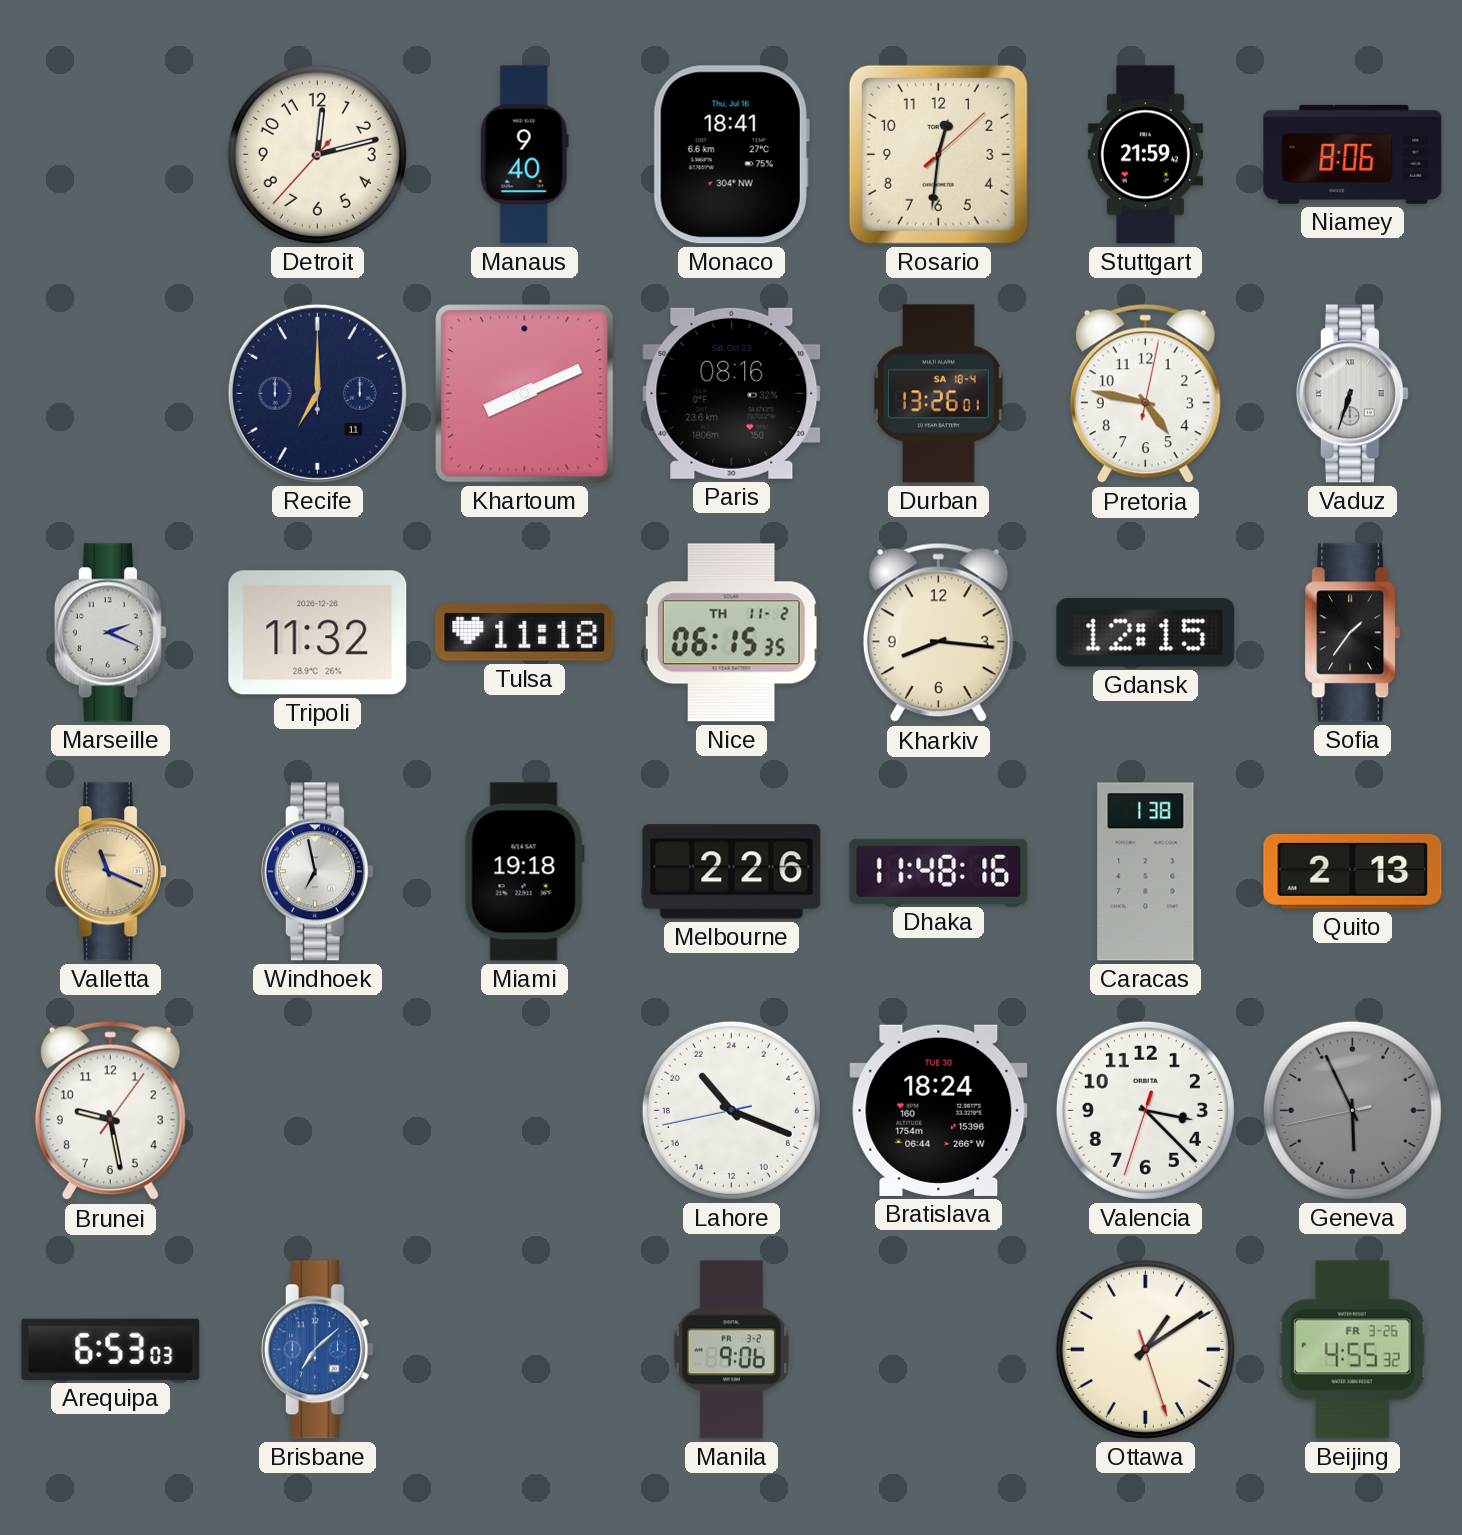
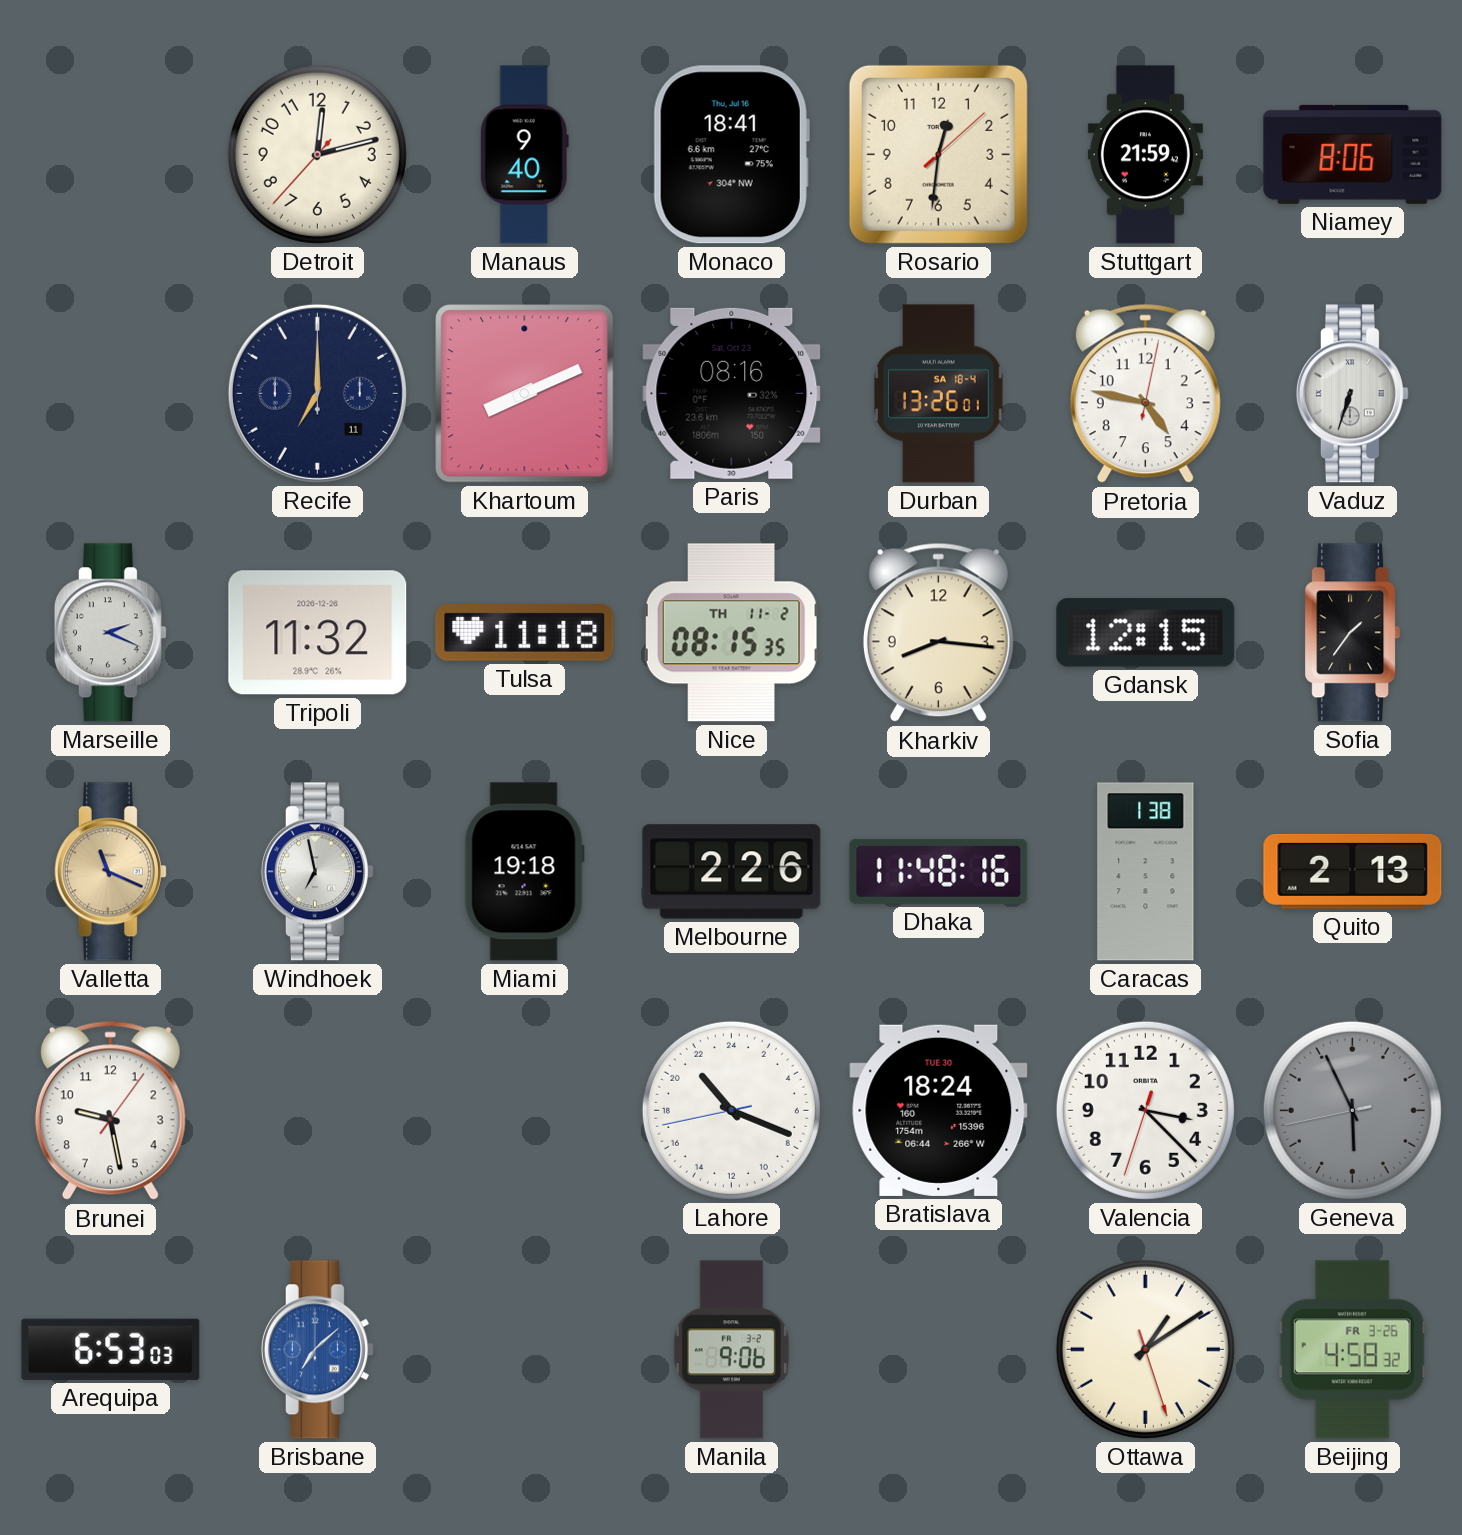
Nice: 06:15 -> 08:15
Beijing: 4:55 -> 4:58
